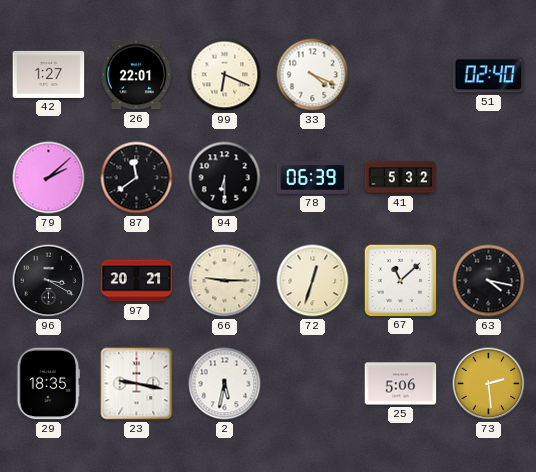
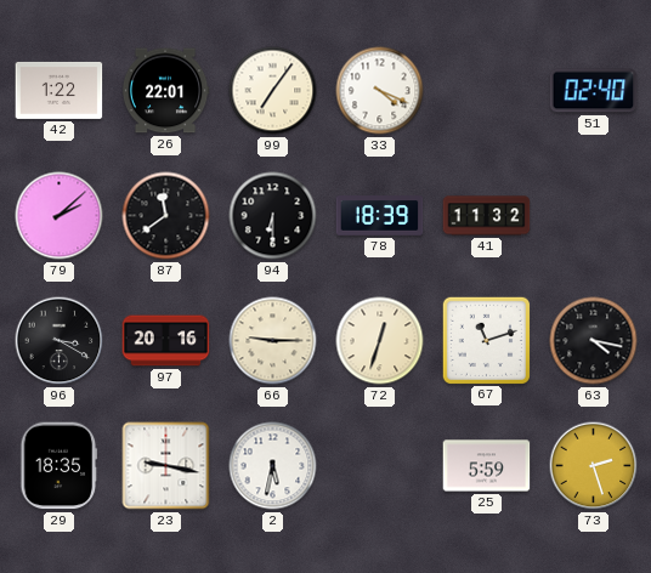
42: 1:27 -> 1:22
99: 6:19 -> 7:06
78: 06:39 -> 18:39
41: 5:32 -> 11:32
97: 20:21 -> 20:16
67: 11:08 -> 11:12
25: 5:06 -> 5:59
73: 2:29 -> 2:27
